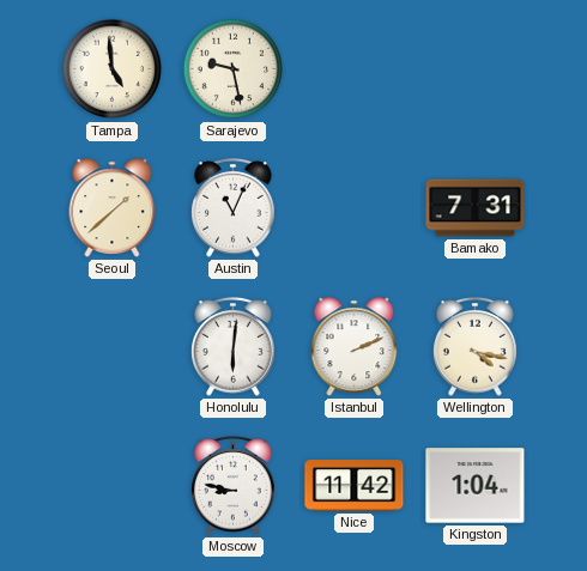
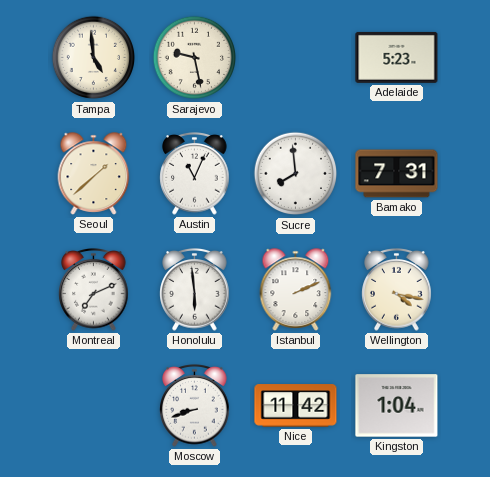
Adelaide: none -> 5:23
Sucre: none -> 7:59
Montreal: none -> 7:11
Honolulu: 6:01 -> 5:59
Moscow: 8:47 -> 8:42
